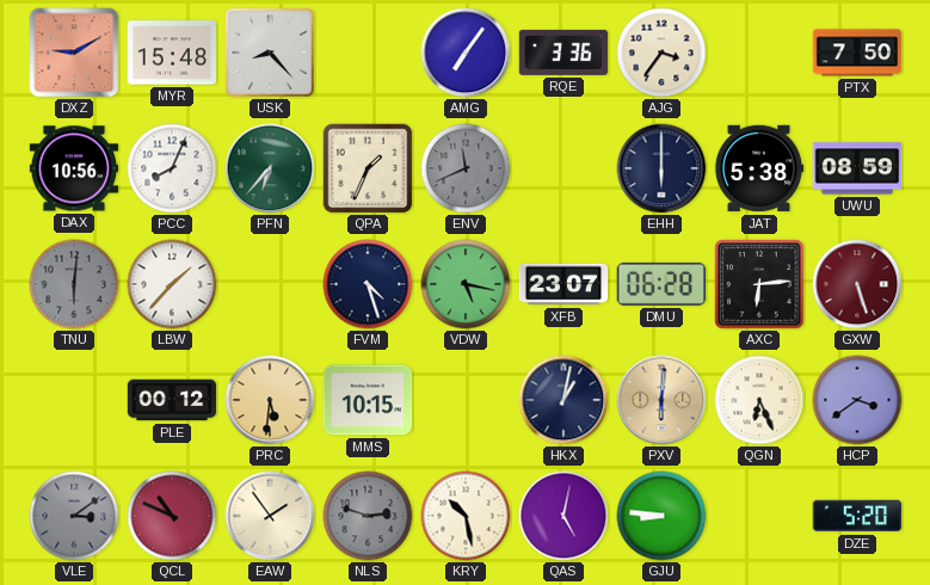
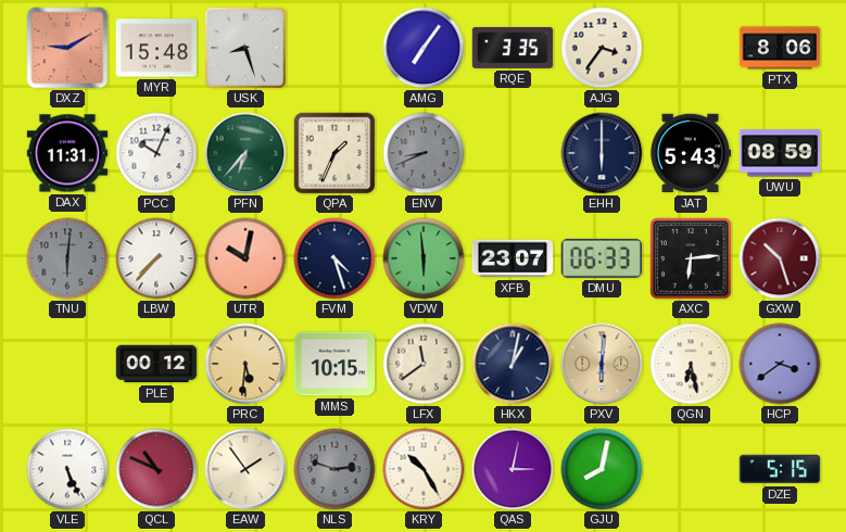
USK: 8:23 -> 8:27
RQE: 3:36 -> 3:35
PTX: 7:50 -> 8:06
DAX: 10:56 -> 11:31
PCC: 8:04 -> 10:04
ENV: 11:41 -> 8:41
JAT: 5:38 -> 5:43
LBW: 1:37 -> 7:37
UTR: none -> 10:02
VDW: 5:17 -> 5:59
DMU: 06:28 -> 06:33
GXW: 5:27 -> 10:27
LFX: none -> 11:39
QGN: 6:26 -> 6:28
VLE: 3:09 -> 5:26
VLE dial: grey -> white
KRY: 10:28 -> 10:25
QAS: 5:02 -> 3:02
GJU: 8:46 -> 8:02
DZE: 5:20 -> 5:15
